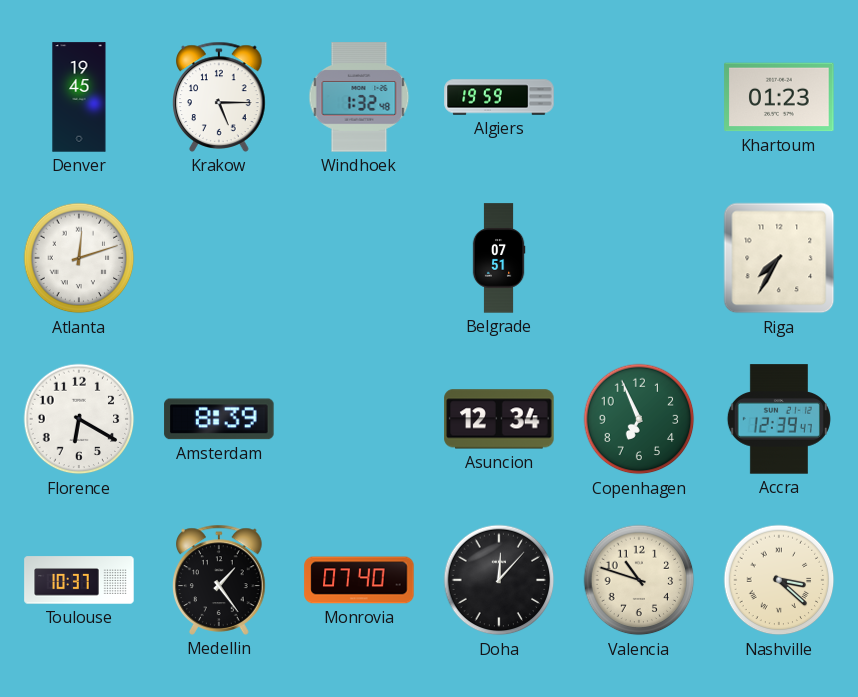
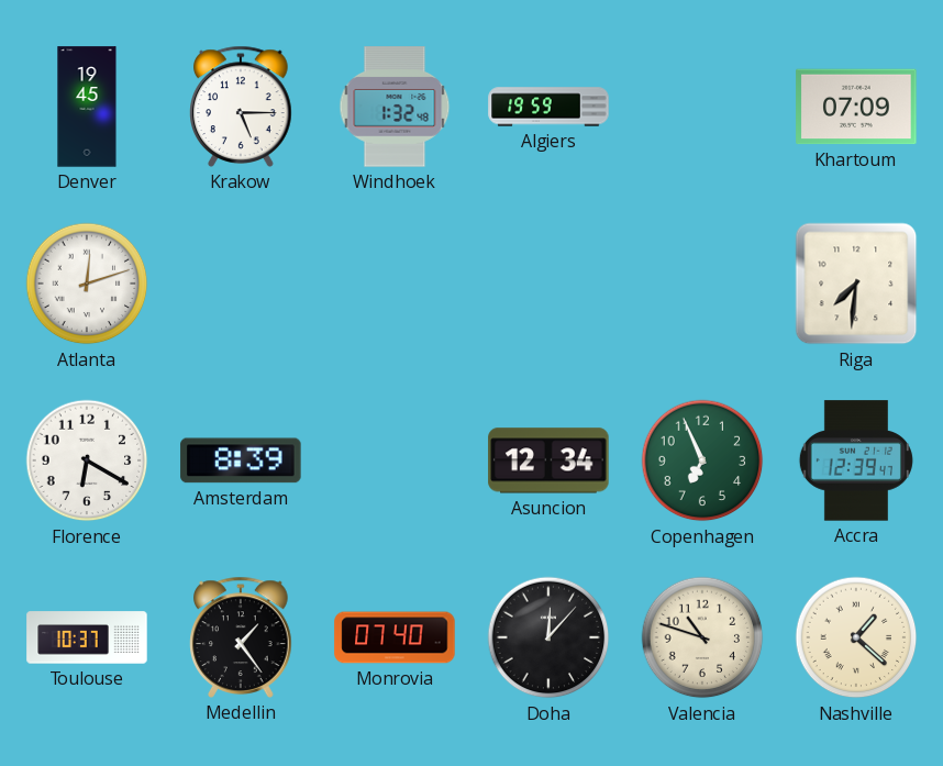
Khartoum: 01:23 -> 07:09
Belgrade: 07:51 -> none
Riga: 7:35 -> 7:31
Nashville: 3:22 -> 1:22
